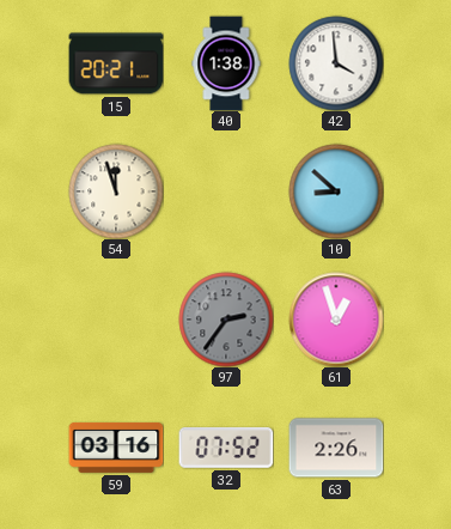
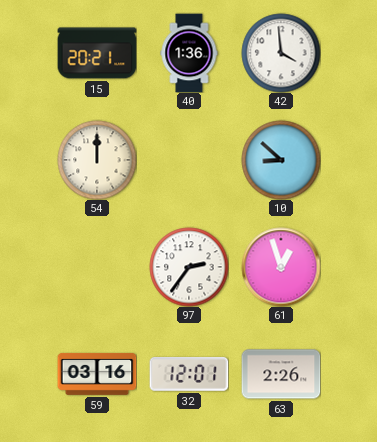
40: 1:38 -> 1:36
54: 11:57 -> 12:00
97 dial: grey -> white
32: 07:52 -> 12:01
